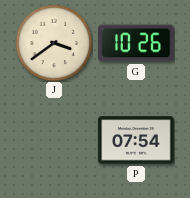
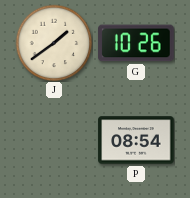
J: 3:39 -> 1:39
P: 07:54 -> 08:54
